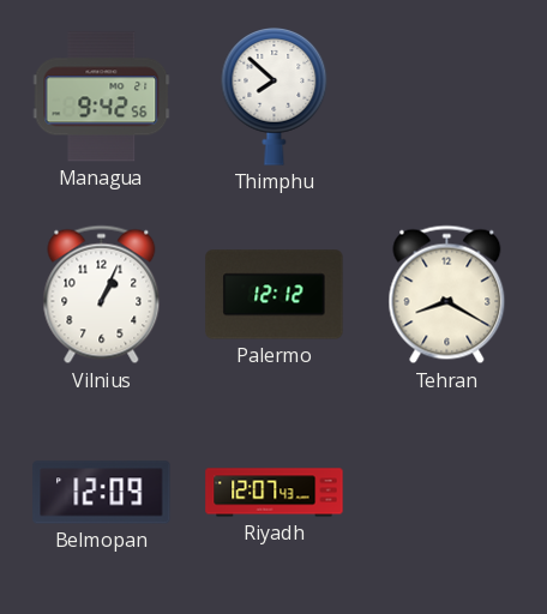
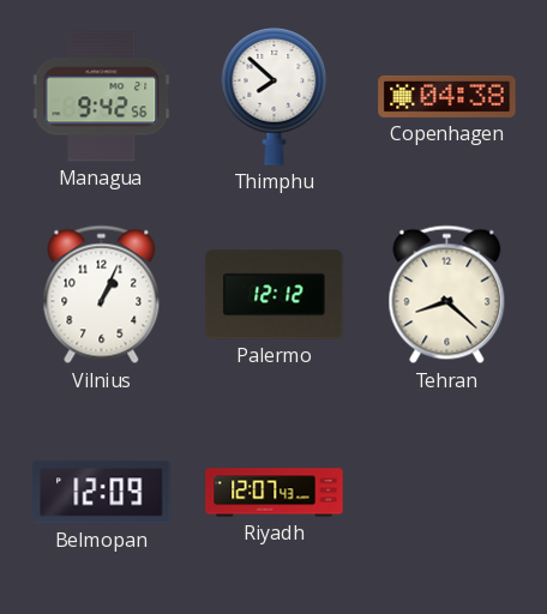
Copenhagen: none -> 04:38
Tehran: 8:20 -> 8:22
